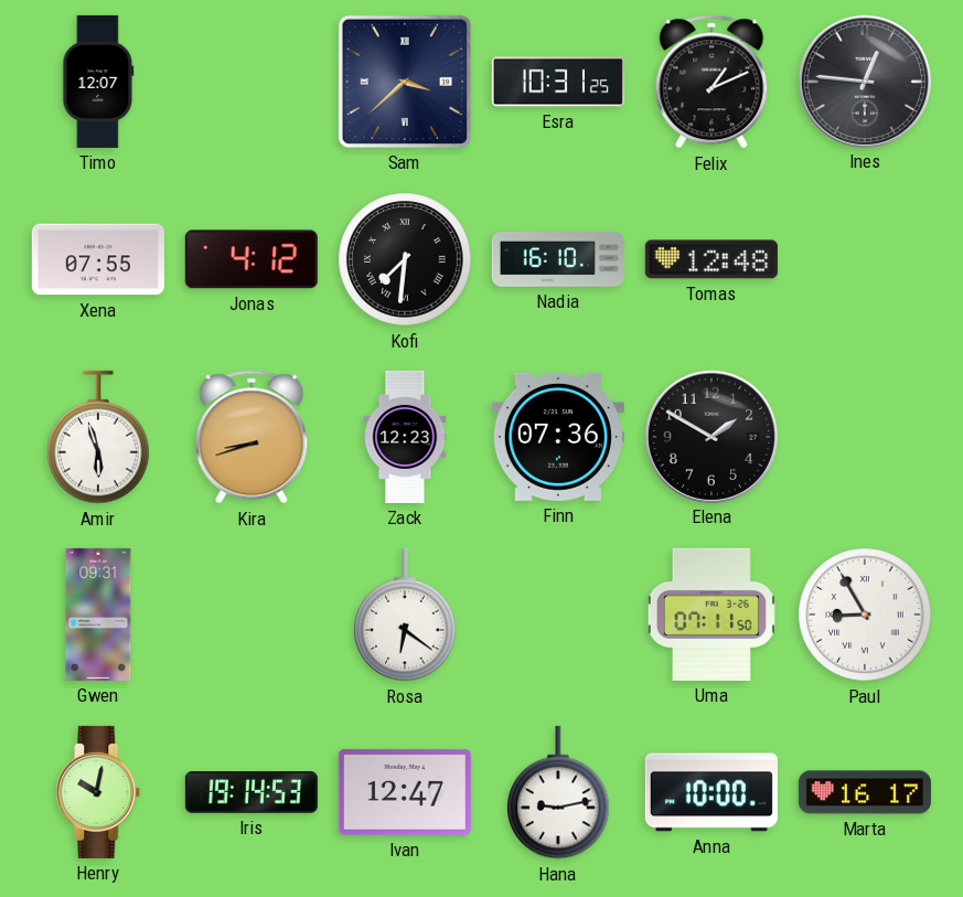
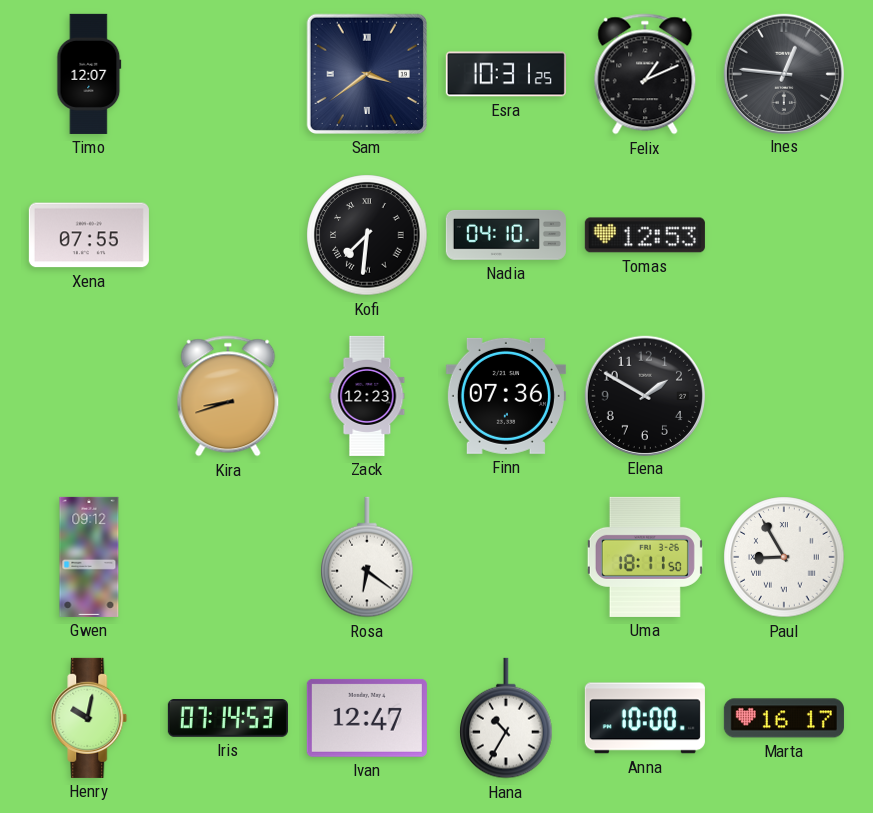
Sam: 3:38 -> 3:39
Jonas: 4:12 -> none
Nadia: 16:10 -> 04:10
Tomas: 12:48 -> 12:53
Amir: 5:57 -> none
Gwen: 09:31 -> 09:12
Uma: 07:11 -> 18:11
Iris: 19:14 -> 07:14
Hana: 9:13 -> 10:35
